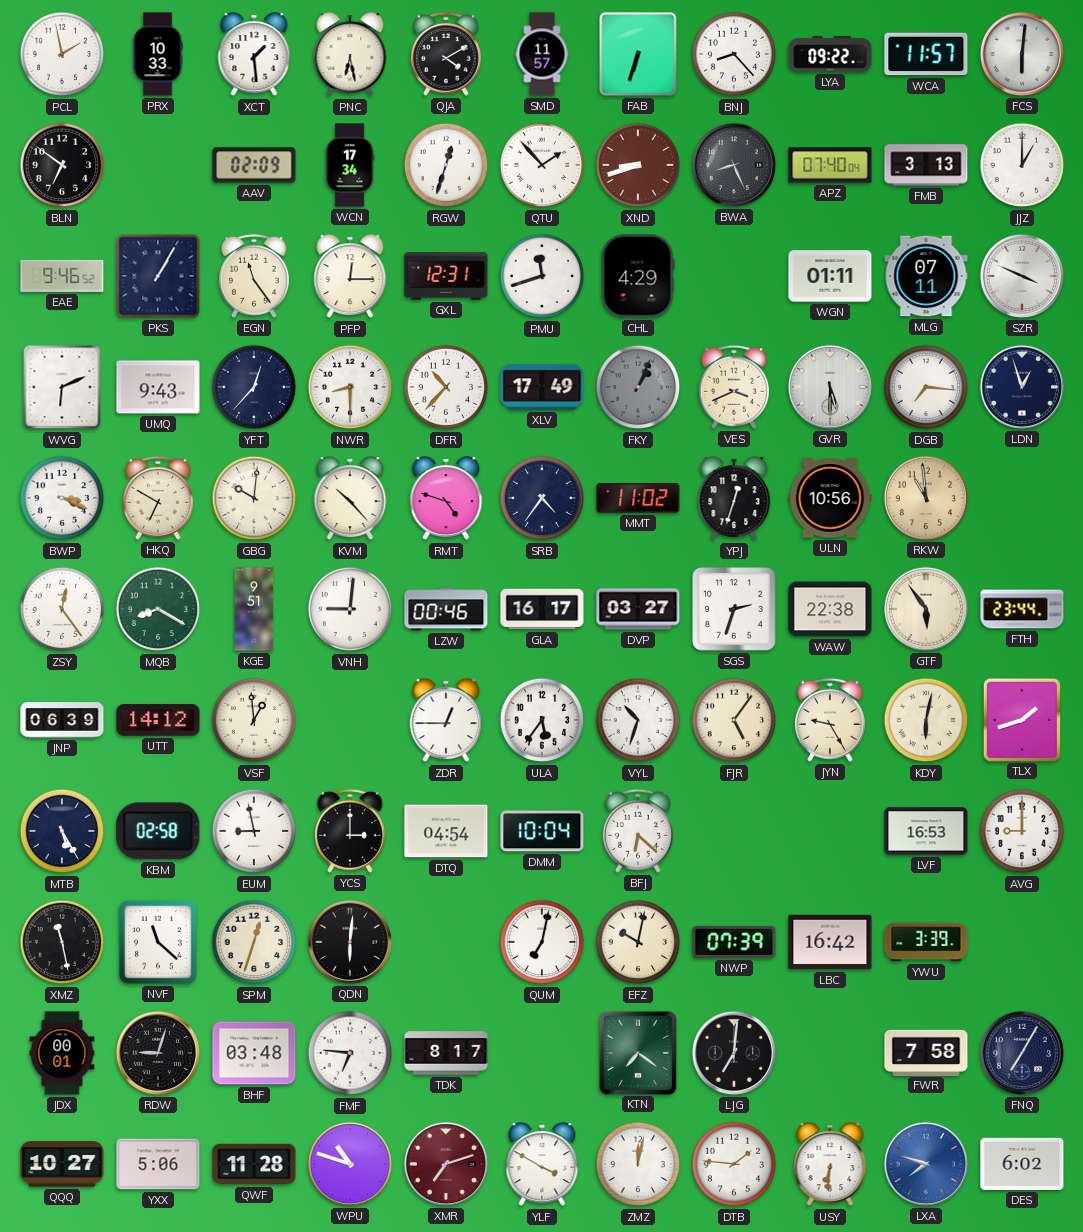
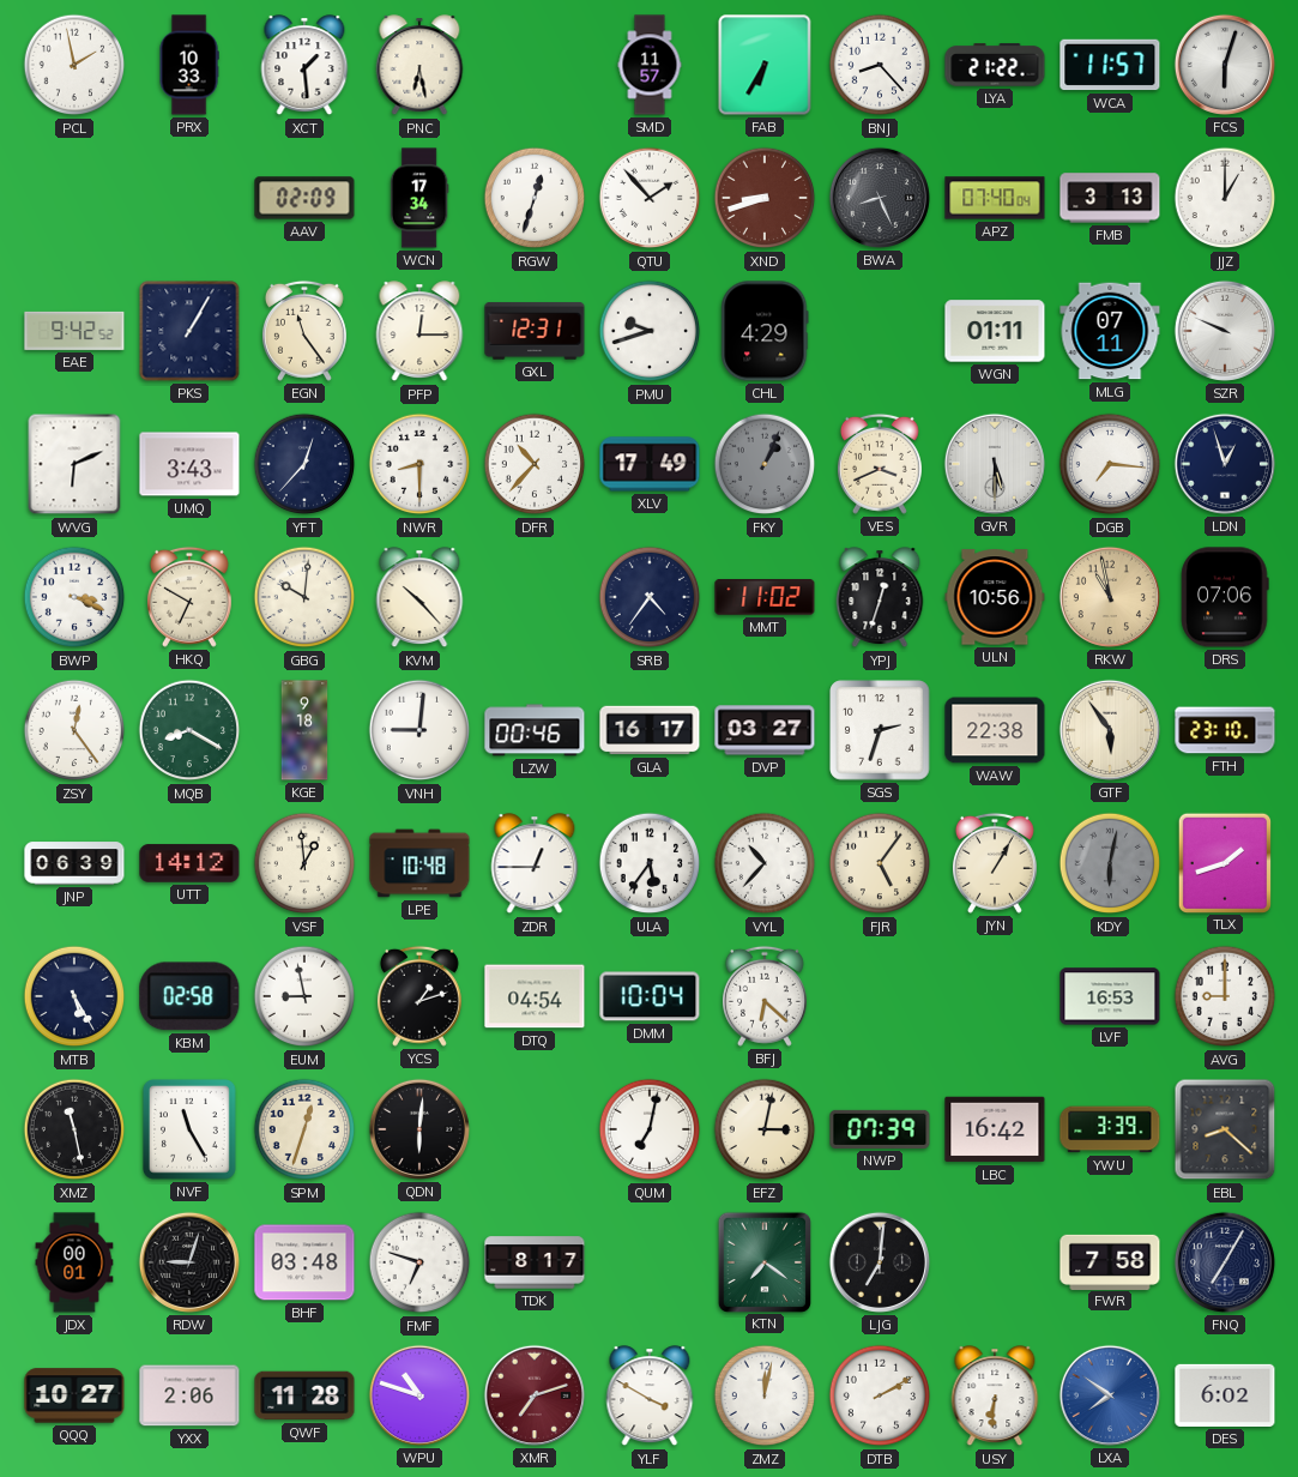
QJA: 4:10 -> none
FAB: 6:33 -> 6:35
LYA: 09:22 -> 21:22
FCS: 6:01 -> 6:03
BLN: 6:51 -> none
EAE: 9:46 -> 9:42
PMU: 11:42 -> 9:42
SZR: 3:49 -> 9:49
UMQ: 9:43 -> 3:43
RMT: 4:48 -> none
RKW: 10:59 -> 10:58
DRS: none -> 07:06
KGE: 9:51 -> 9:18
FTH: 23:44 -> 23:10
LPE: none -> 10:48
VYL: 10:33 -> 10:37
JYN: 9:25 -> 1:05
KDY dial: cream -> grey
YCS: 3:00 -> 1:12
NVF: 11:22 -> 11:25
EFZ: 10:02 -> 3:02
EBL: none -> 8:22
FMF: 6:46 -> 6:48
YXX: 5:06 -> 2:06
DTB: 1:46 -> 2:10
LXA: 7:48 -> 7:51
